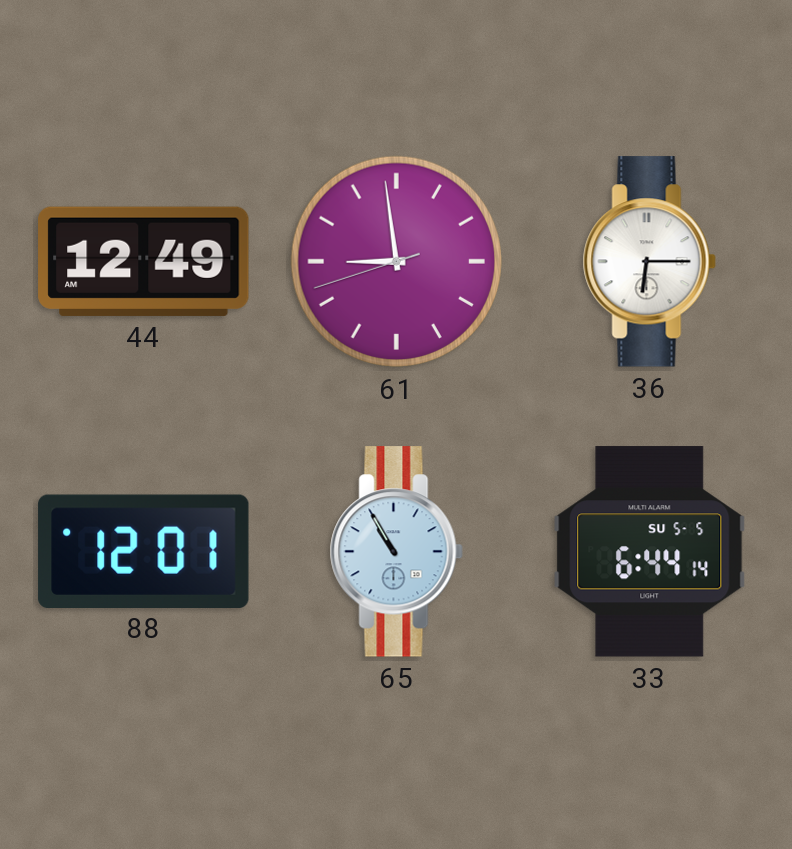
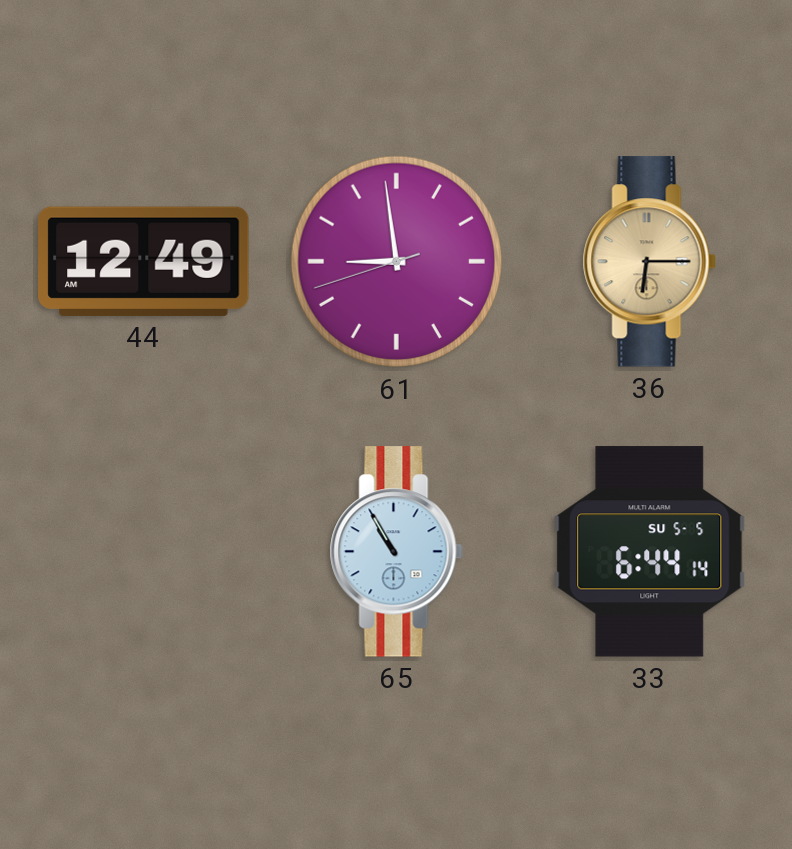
36 dial: white -> champagne
88: 12:01 -> none
